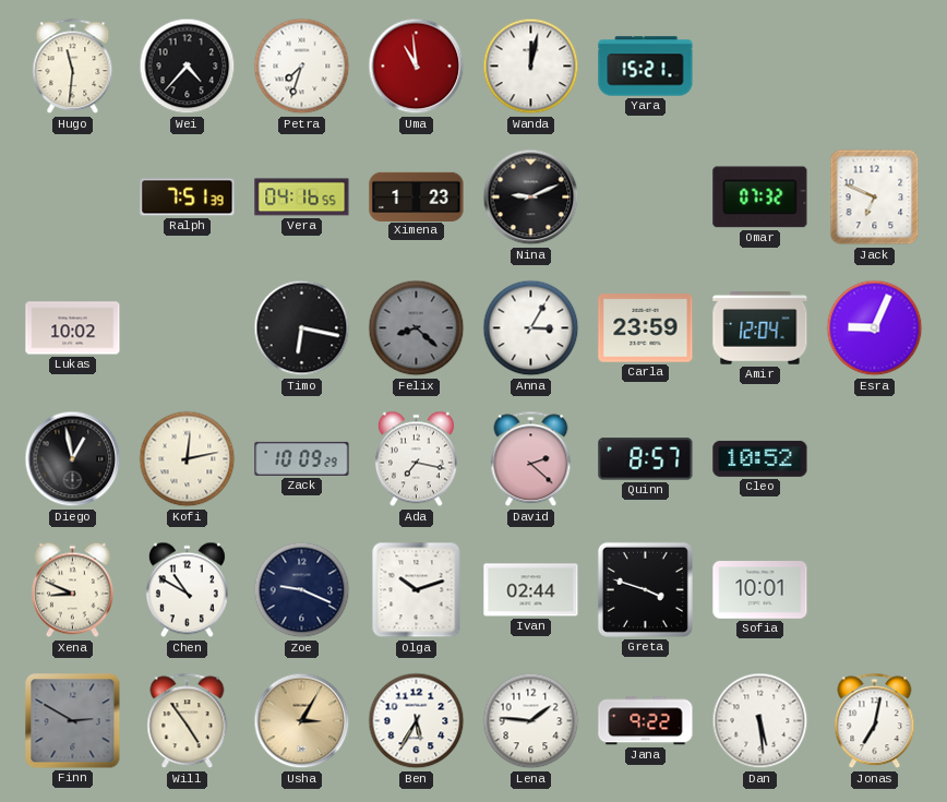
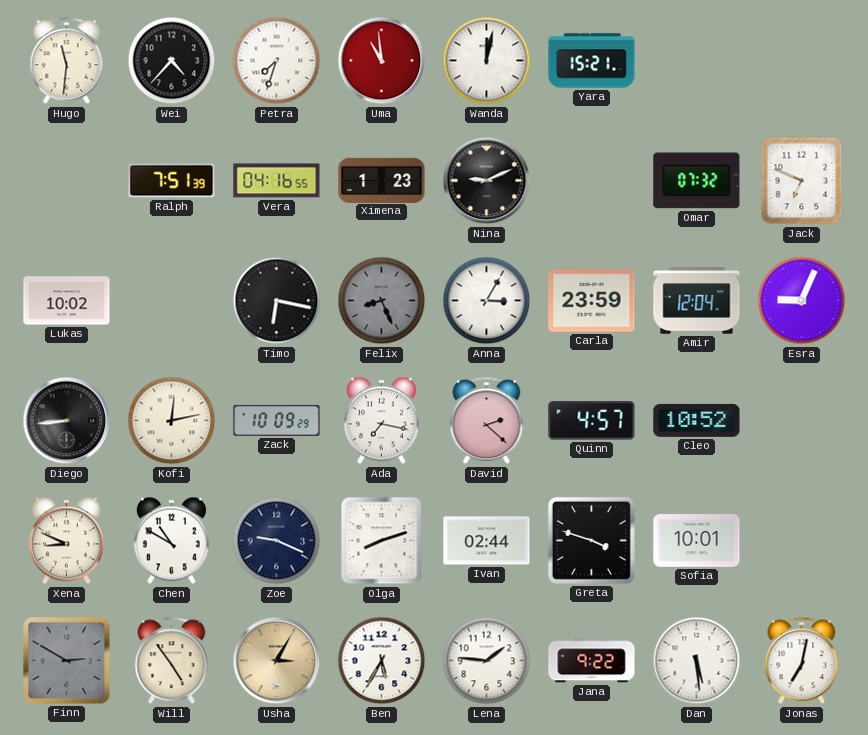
Felix: 8:22 -> 8:26
Diego: 12:58 -> 8:44
Quinn: 8:57 -> 4:57
Olga: 10:12 -> 8:12
